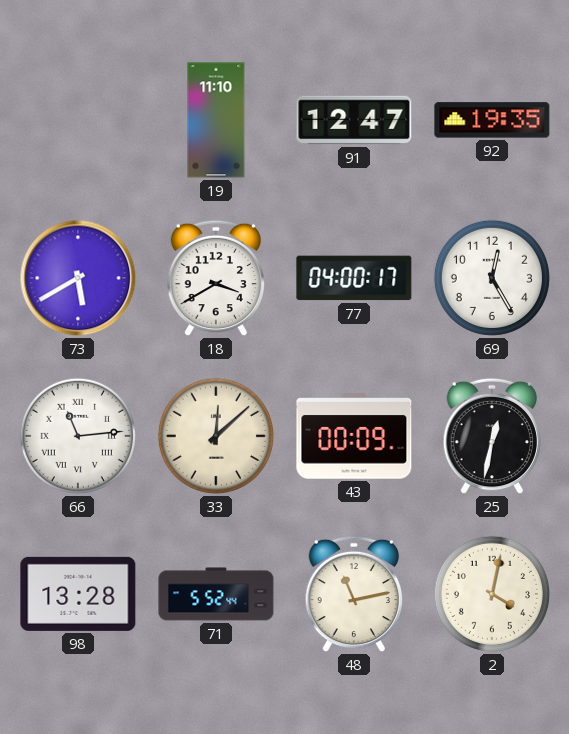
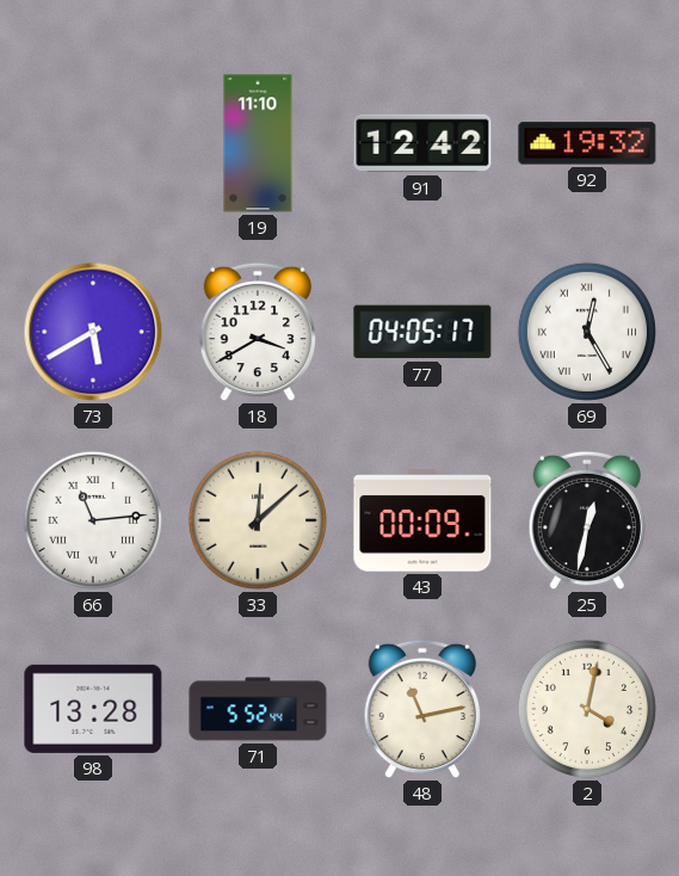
91: 12:47 -> 12:42
92: 19:35 -> 19:32
77: 04:00 -> 04:05
69 numerals: Arabic -> Roman
